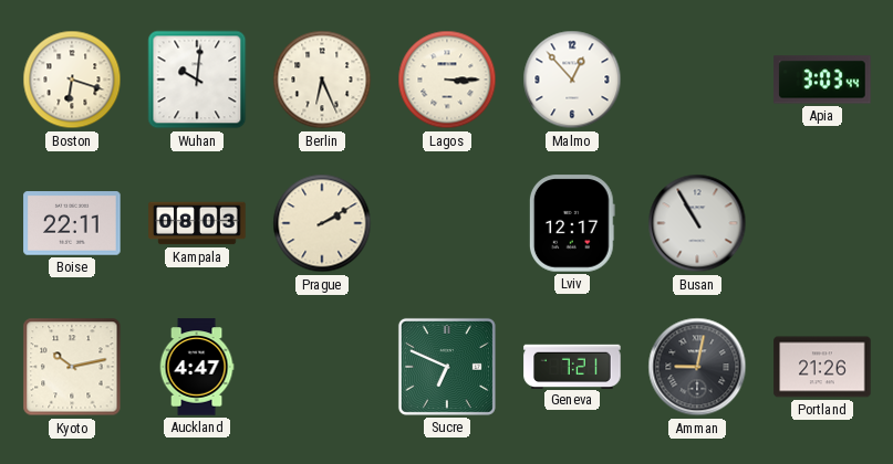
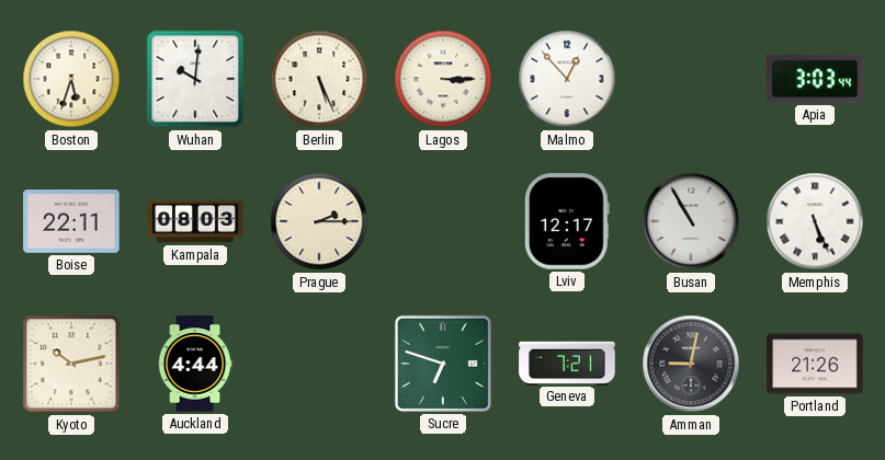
Boston: 6:18 -> 5:33
Berlin: 6:26 -> 5:26
Prague: 2:10 -> 2:15
Memphis: none -> 5:26
Auckland: 4:47 -> 4:44
Sucre: 6:49 -> 6:48
